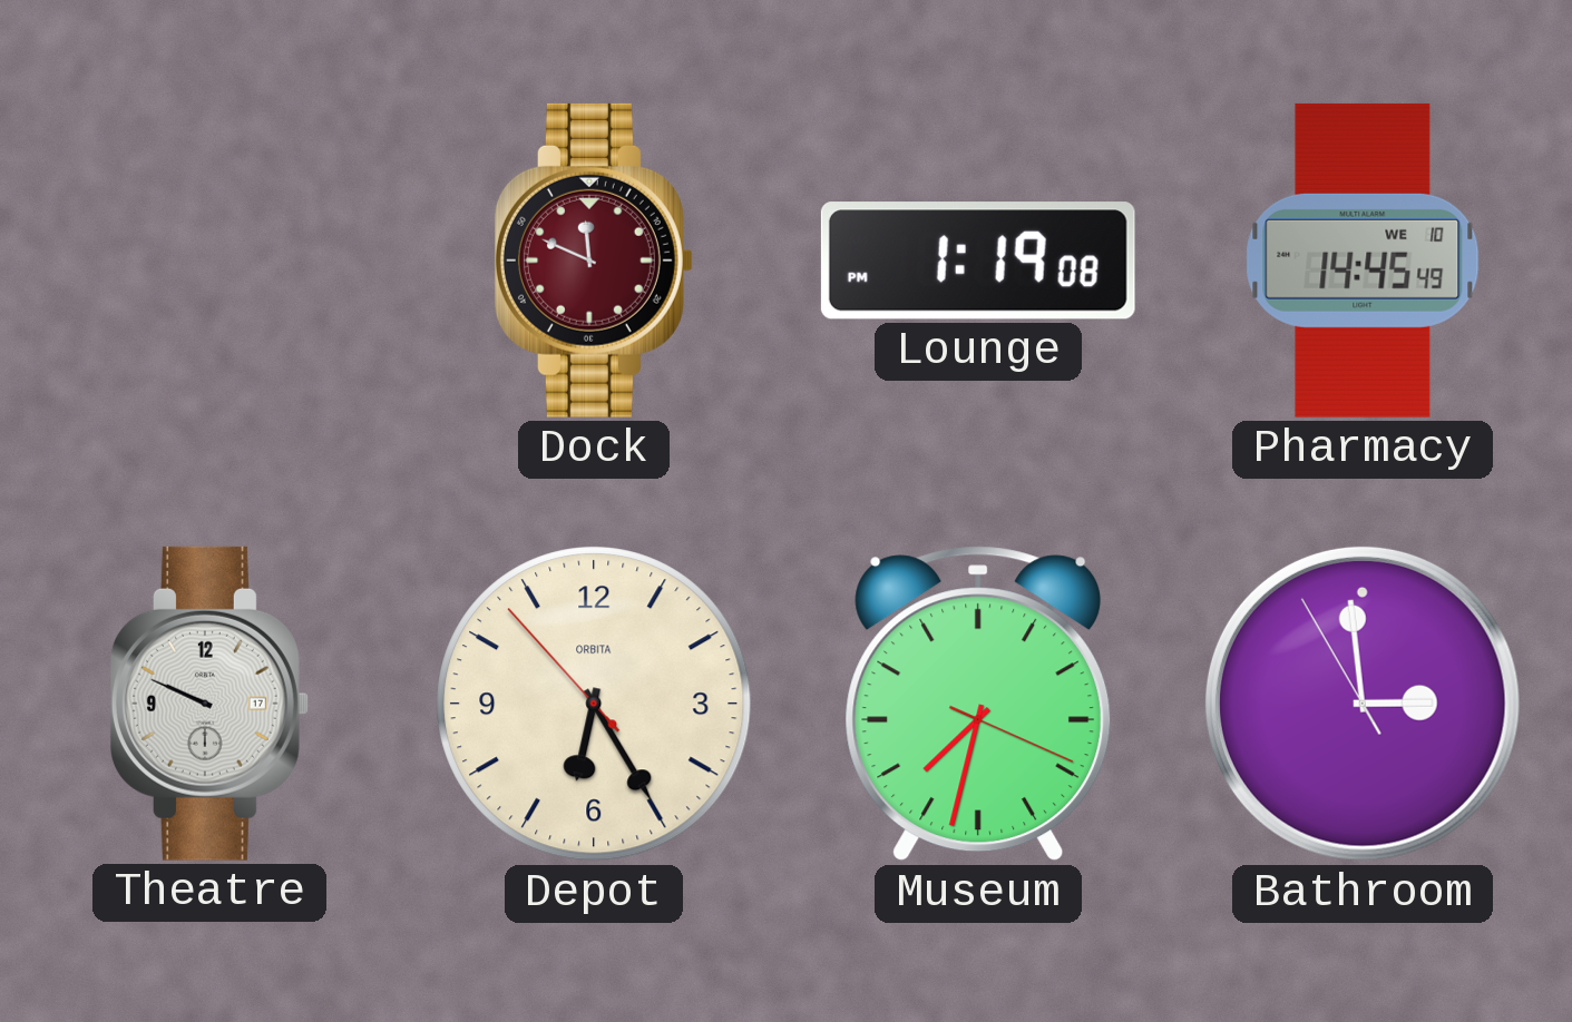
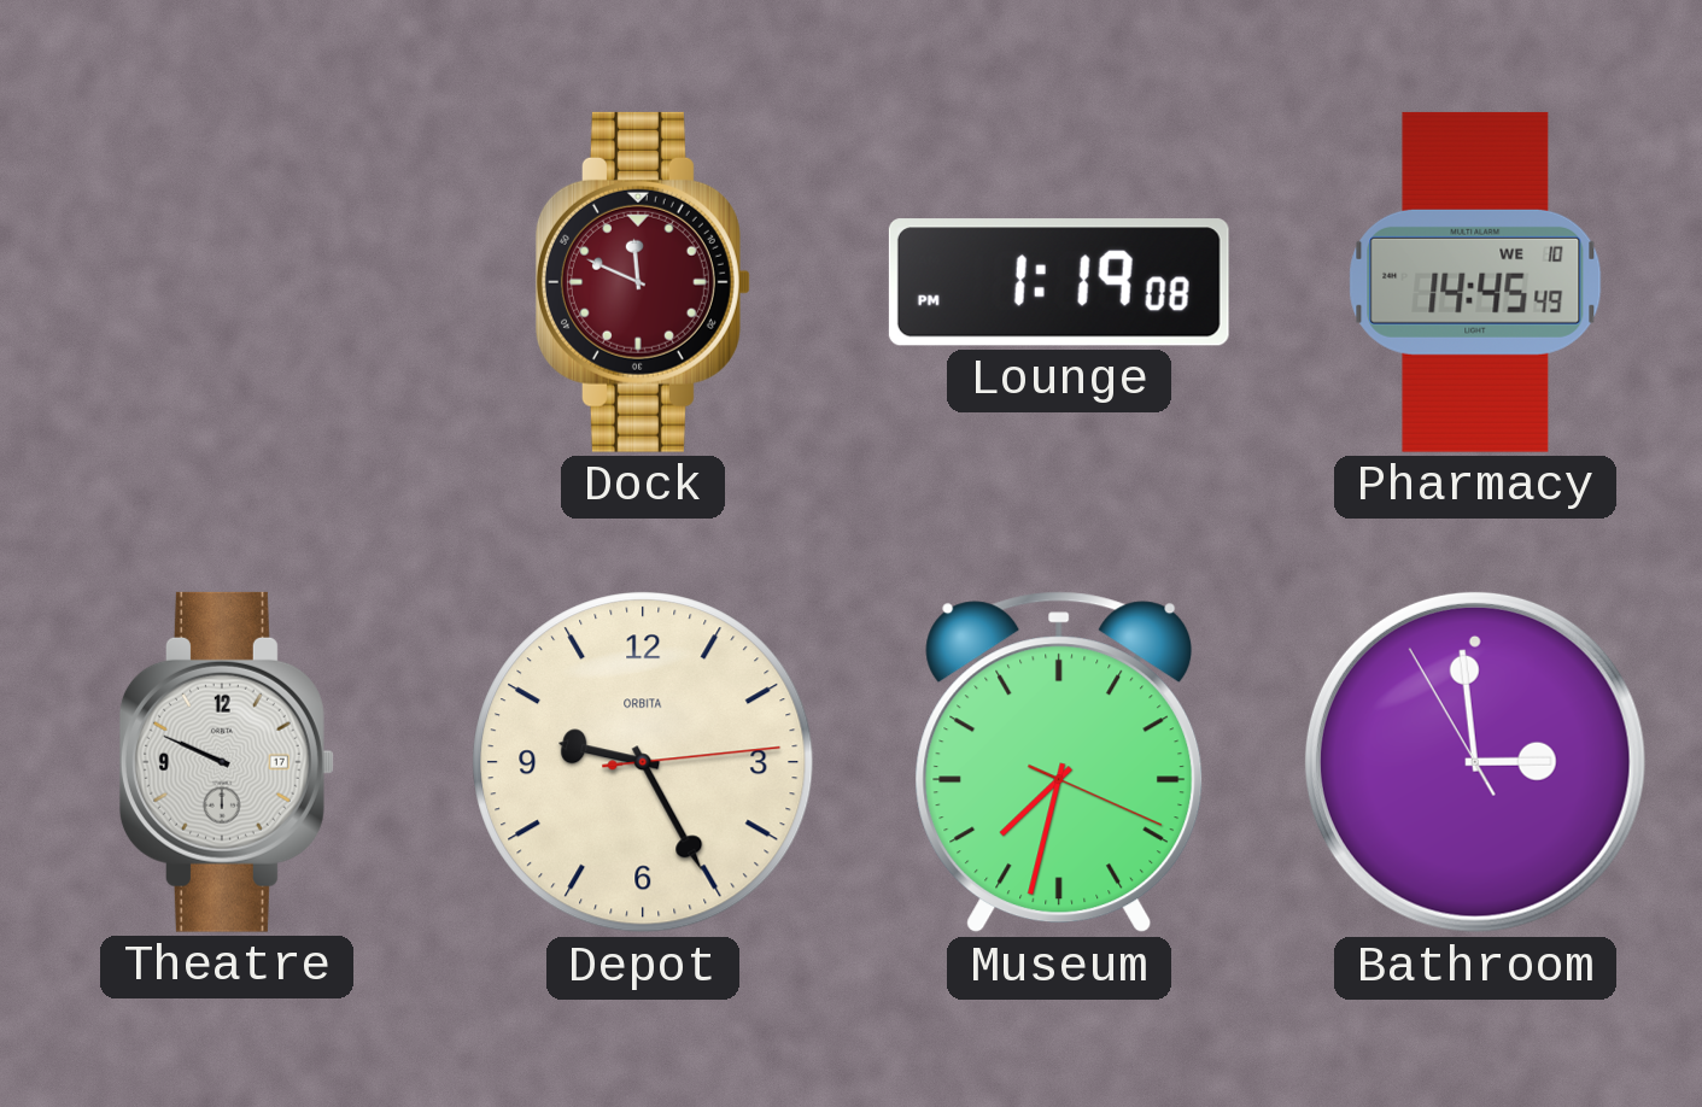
Depot: 6:24 -> 9:25
